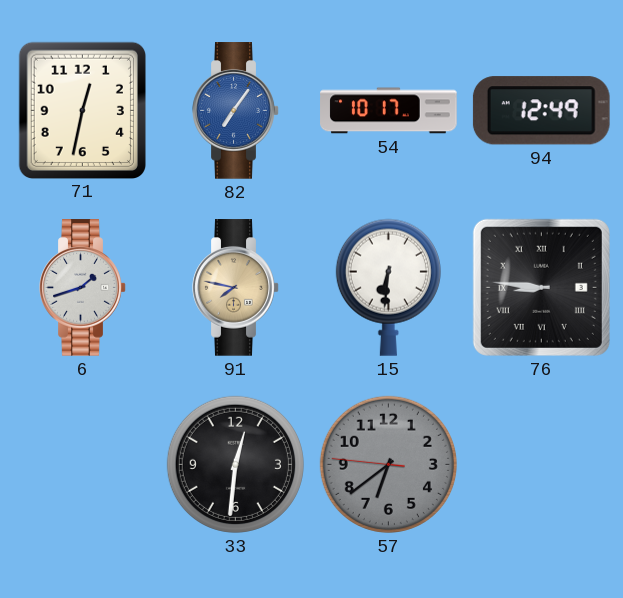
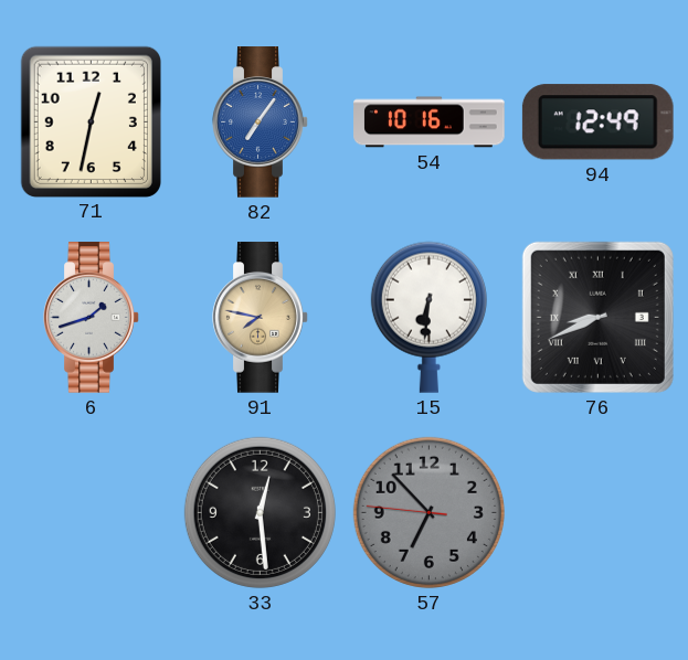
54: 10:17 -> 10:16
76: 8:46 -> 8:41
33: 12:31 -> 12:29
57: 6:38 -> 6:52
